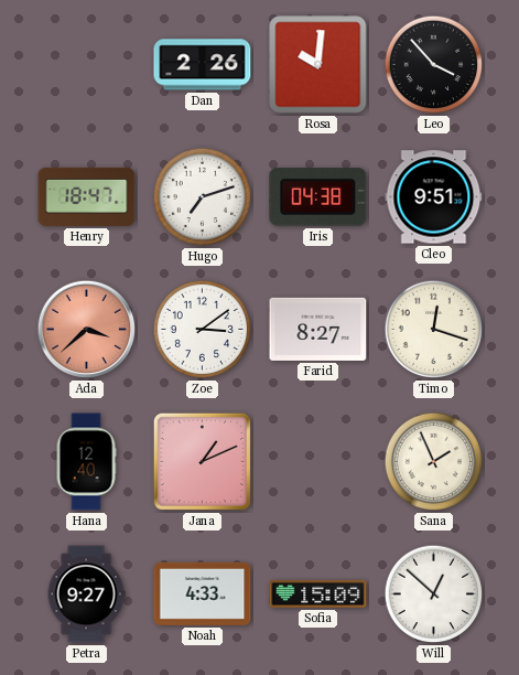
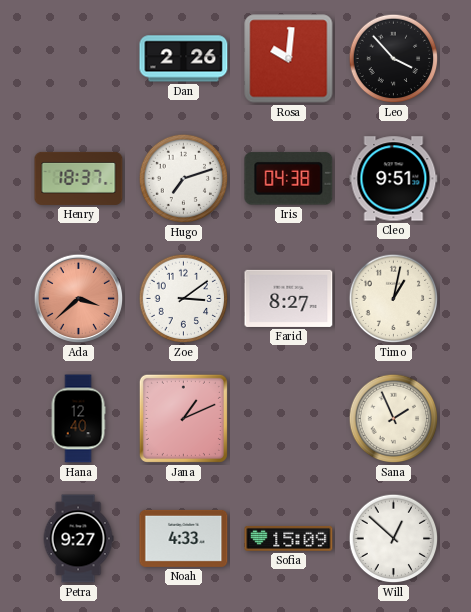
Henry: 18:47 -> 18:37
Timo: 12:18 -> 1:02
